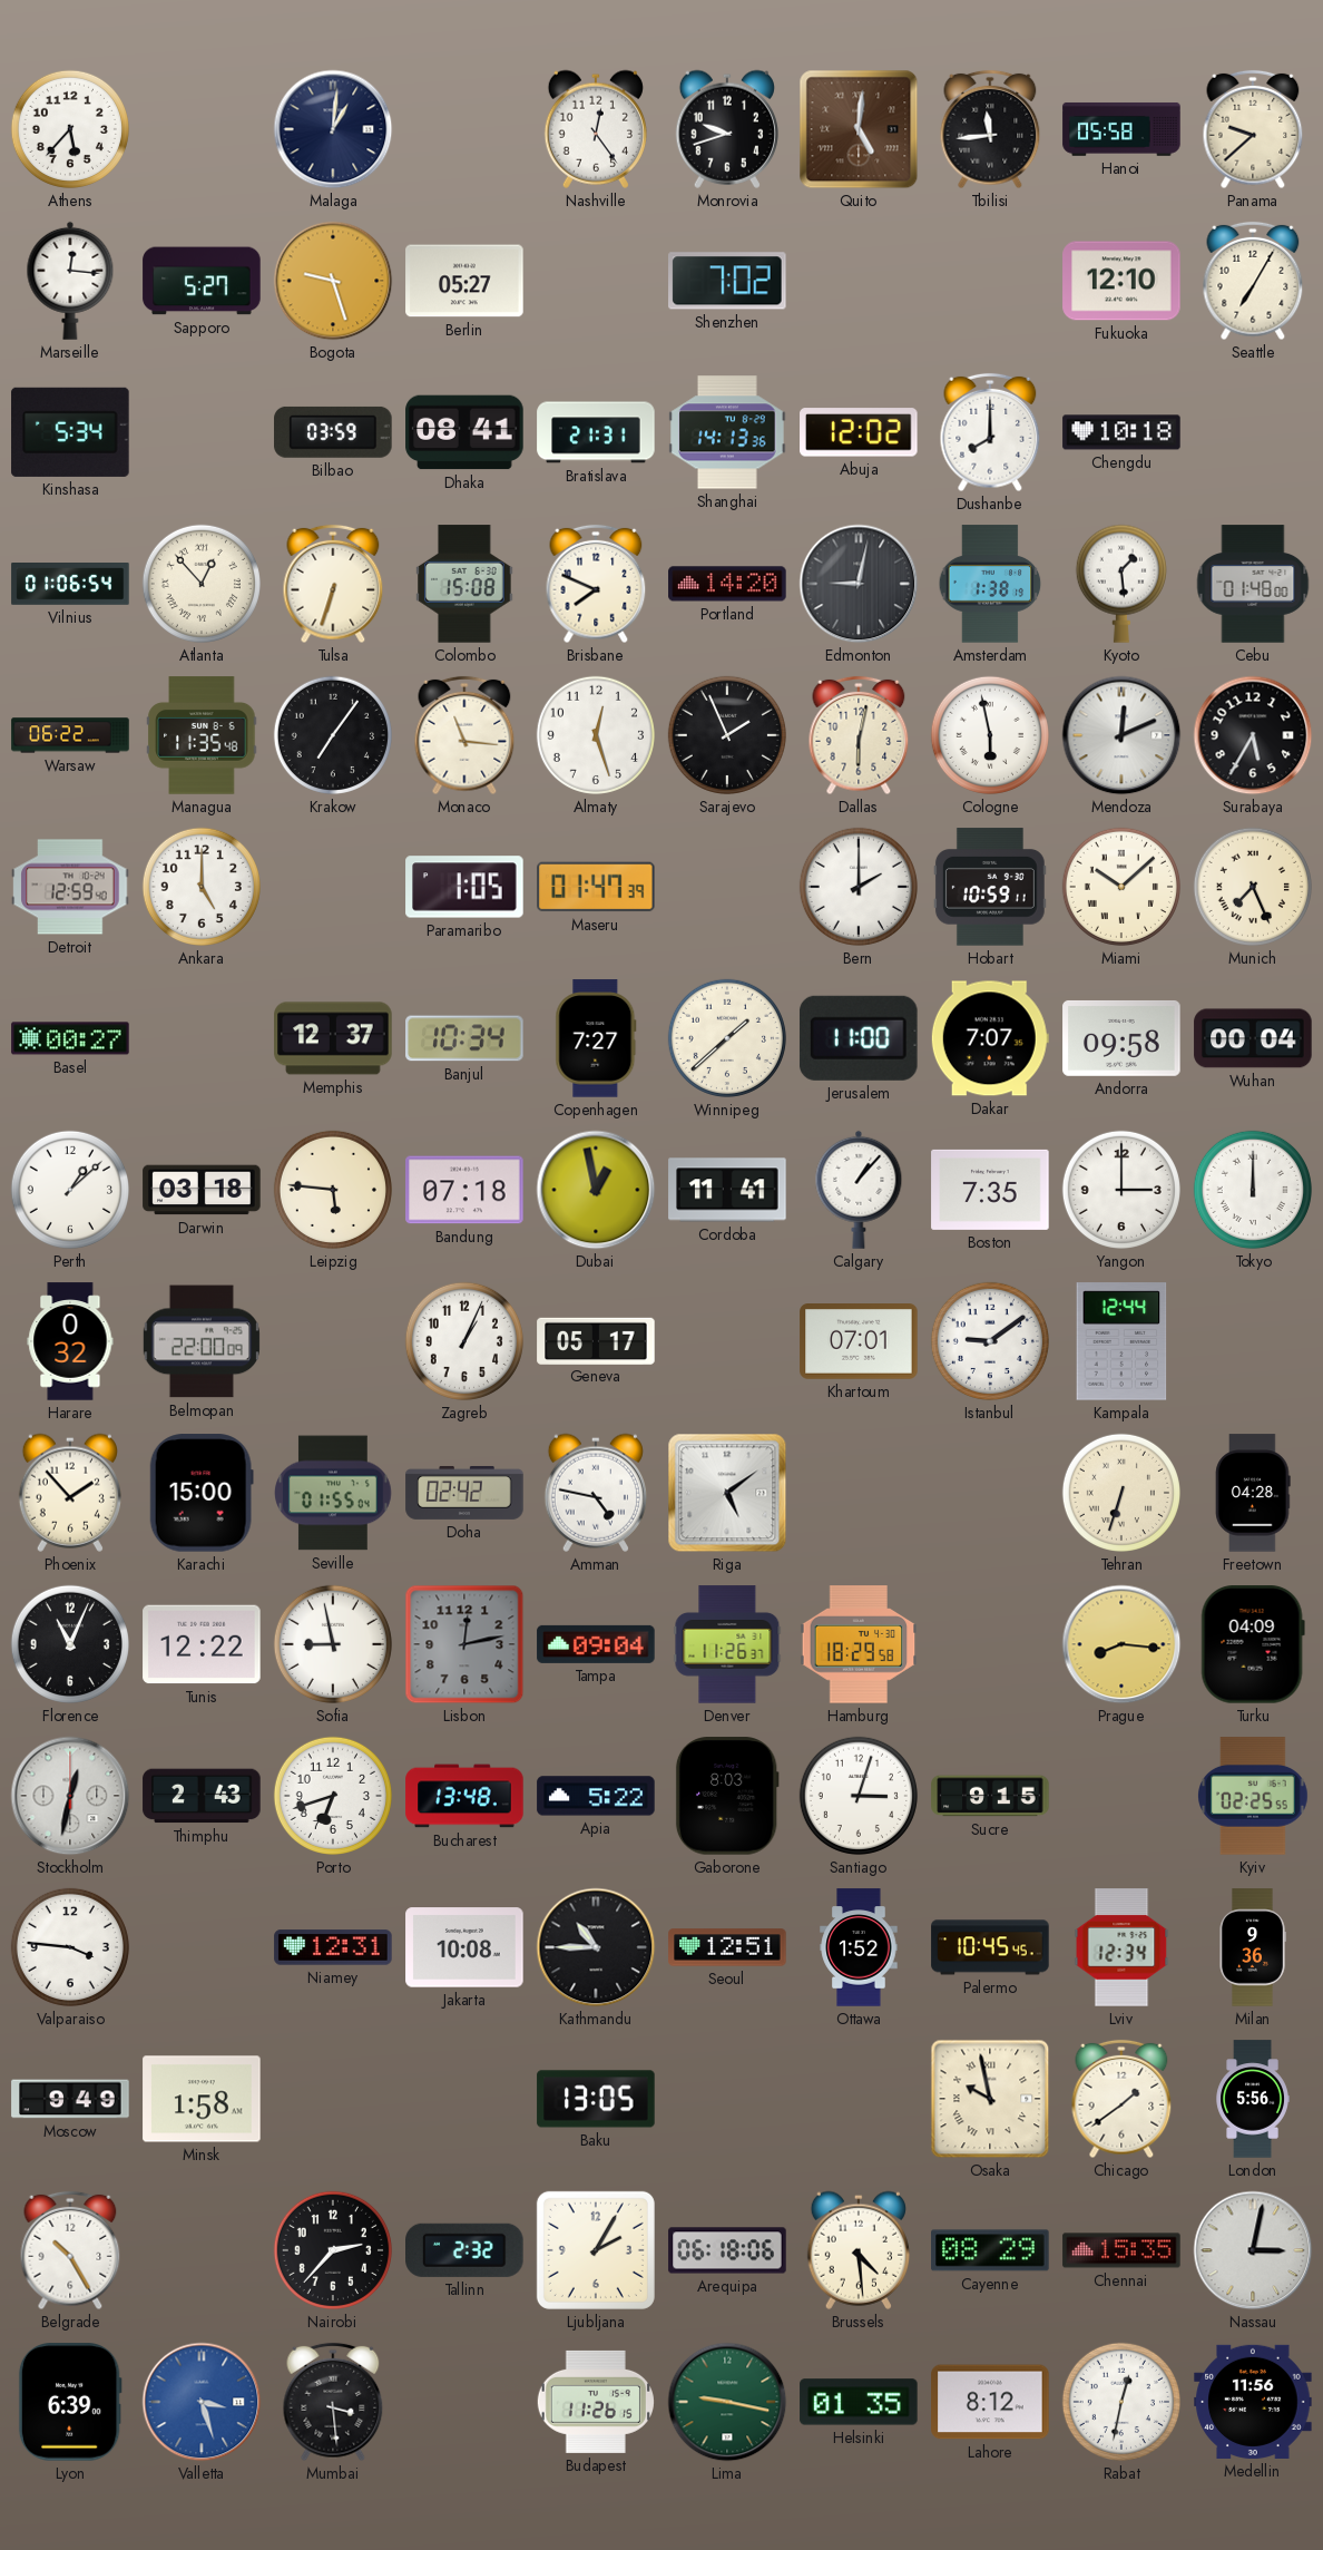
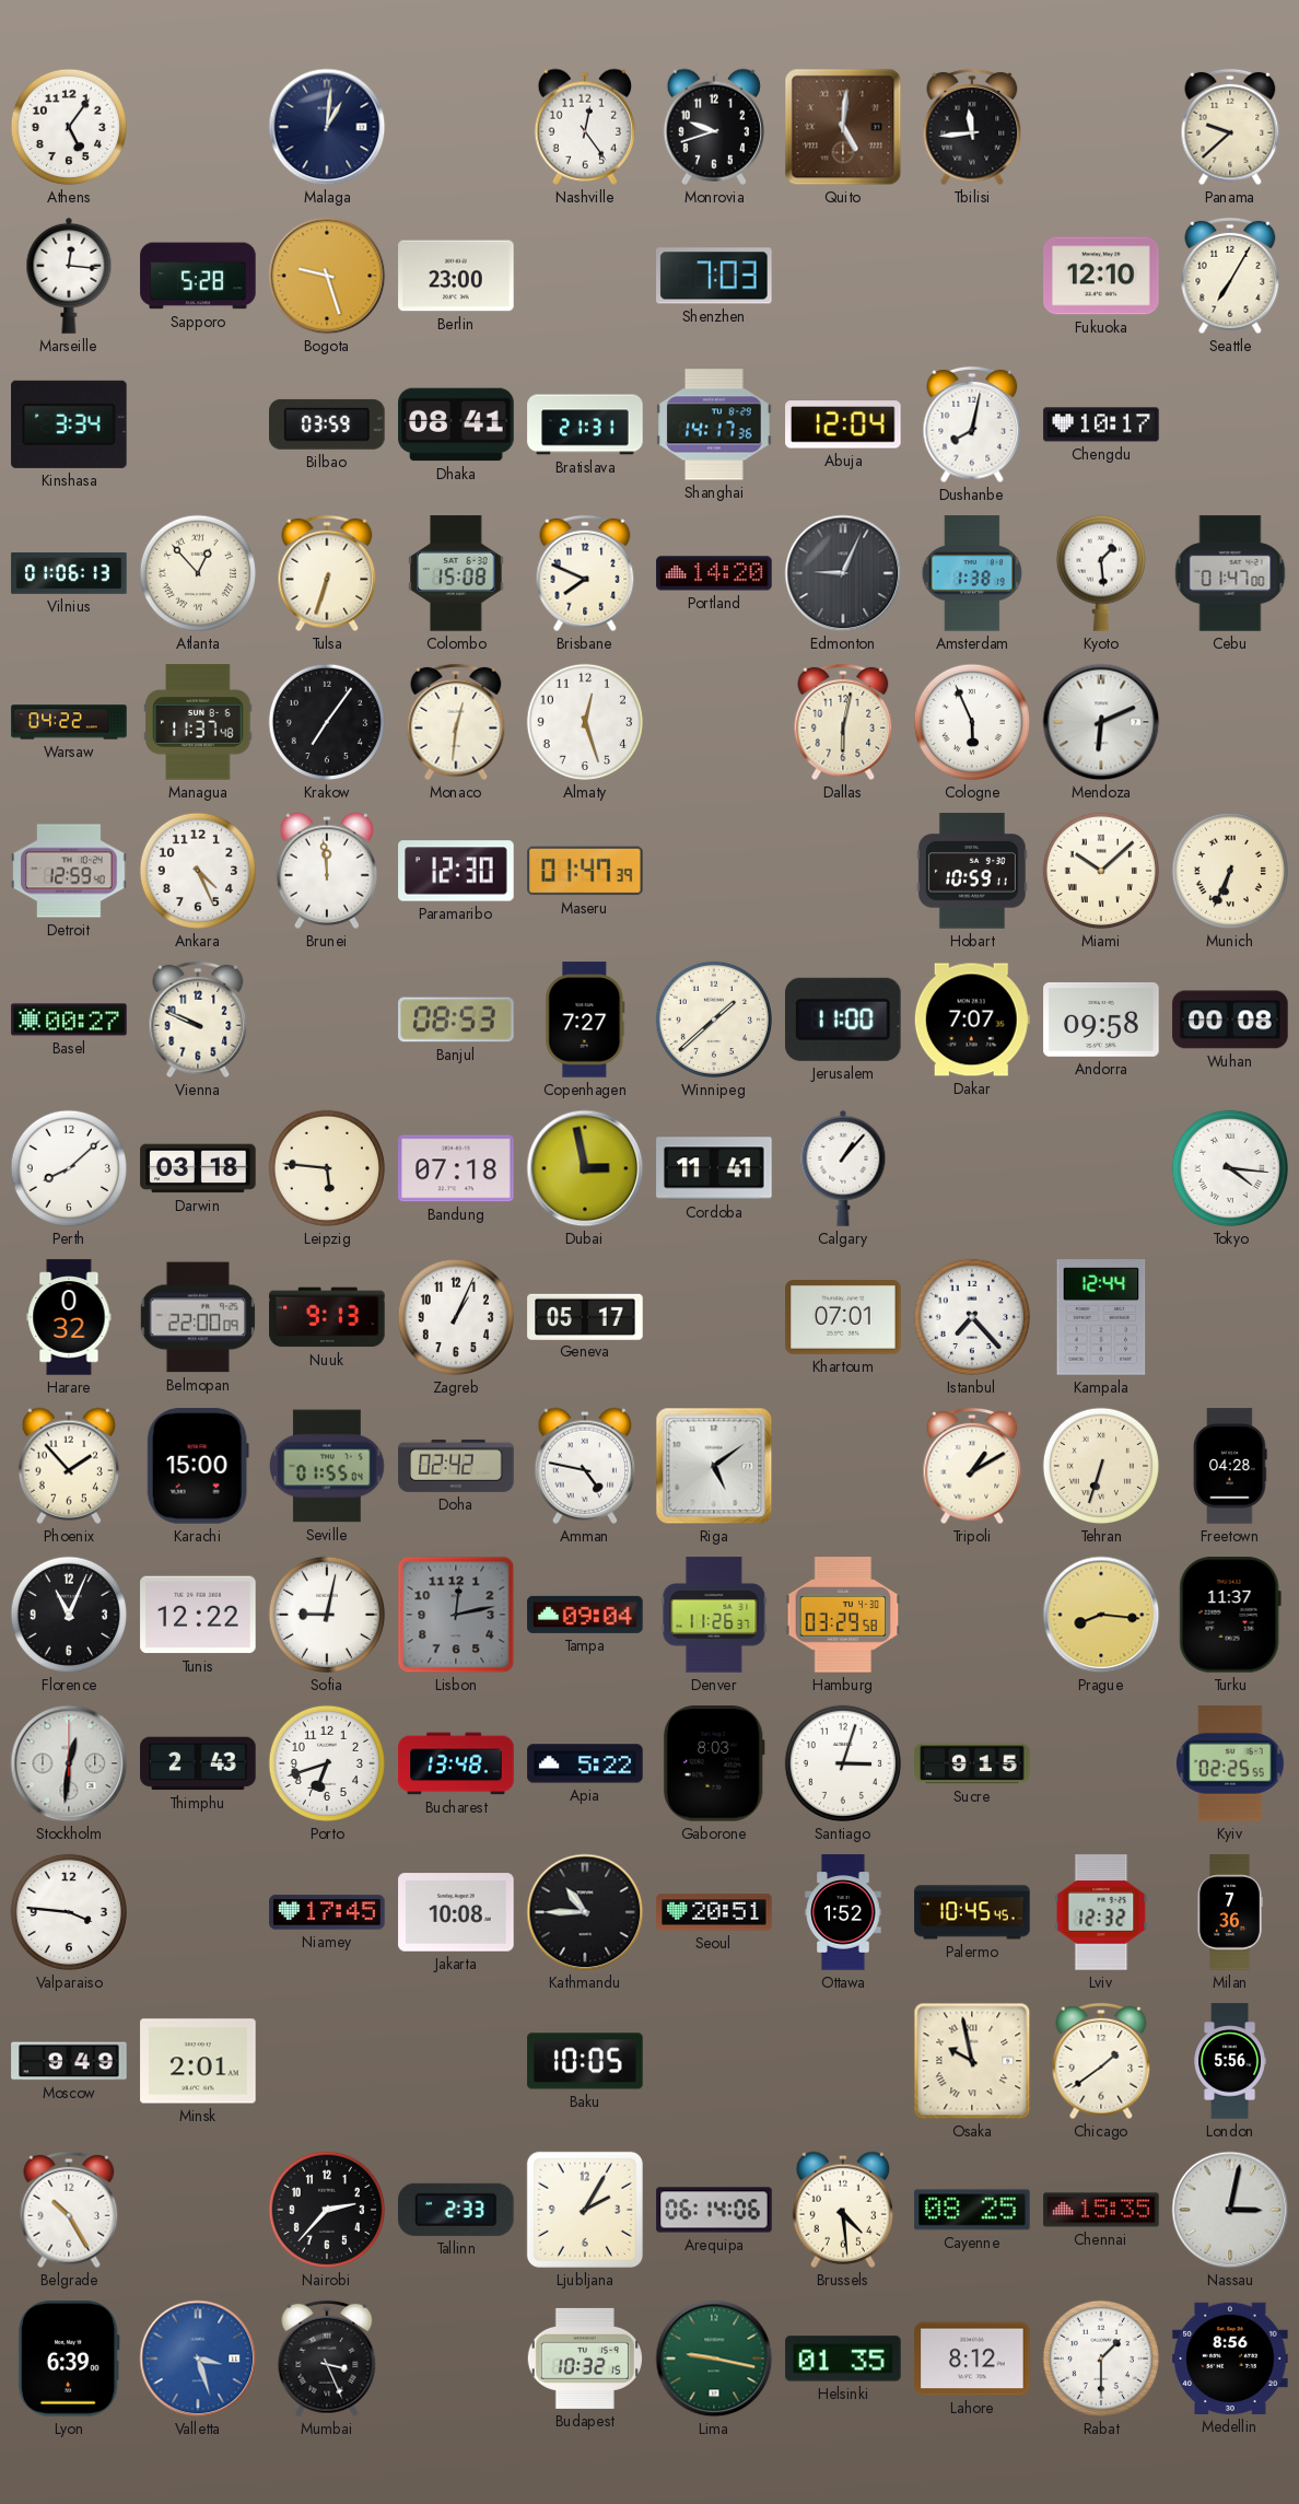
Athens: 5:37 -> 5:06
Hanoi: 05:58 -> none
Sapporo: 5:27 -> 5:28
Berlin: 05:27 -> 23:00
Shenzhen: 7:02 -> 7:03
Kinshasa: 5:34 -> 3:34
Shanghai: 14:13 -> 14:17
Abuja: 12:02 -> 12:04
Dushanbe: 8:00 -> 8:02
Chengdu: 10:18 -> 10:17
Vilnius: 01:06:54 -> 01:06:13
Edmonton: 9:02 -> 9:04
Cebu: 01:48 -> 01:47
Warsaw: 06:22 -> 04:22
Managua: 11:35 -> 11:37
Monaco: 11:16 -> 12:31
Sarajevo: 1:56 -> none
Cologne: 5:58 -> 5:56
Mendoza: 12:11 -> 6:11
Surabaya: 5:35 -> none
Ankara: 5:00 -> 4:26
Brunei: none -> 11:59
Paramaribo: 1:05 -> 12:30
Bern: 2:00 -> none
Munich: 7:26 -> 6:34
Vienna: none -> 9:49
Memphis: 12:37 -> none
Banjul: 10:34 -> 08:53
Wuhan: 00:04 -> 00:08
Perth: 1:08 -> 8:08
Dubai: 12:58 -> 2:58
Boston: 7:35 -> none
Yangon: 3:00 -> none
Tokyo: 12:00 -> 4:16
Nuuk: none -> 9:13
Istanbul: 9:09 -> 7:23
Tripoli: none -> 1:10
Sofia: 8:58 -> 9:02
Hamburg: 18:29 -> 03:29
Turku: 04:09 -> 11:37
Stockholm: 12:32 -> 12:31
Niamey: 12:31 -> 17:45
Seoul: 12:51 -> 20:51
Lviv: 12:34 -> 12:32
Milan: 9:36 -> 7:36
Minsk: 1:58 -> 2:01
Baku: 13:05 -> 10:05
Tallinn: 2:32 -> 2:33
Arequipa: 06:18 -> 06:14
Cayenne: 08:29 -> 08:25
Mumbai: 3:29 -> 3:26
Budapest: 11:26 -> 10:32
Rabat: 12:32 -> 1:30
Medellin: 11:56 -> 8:56
